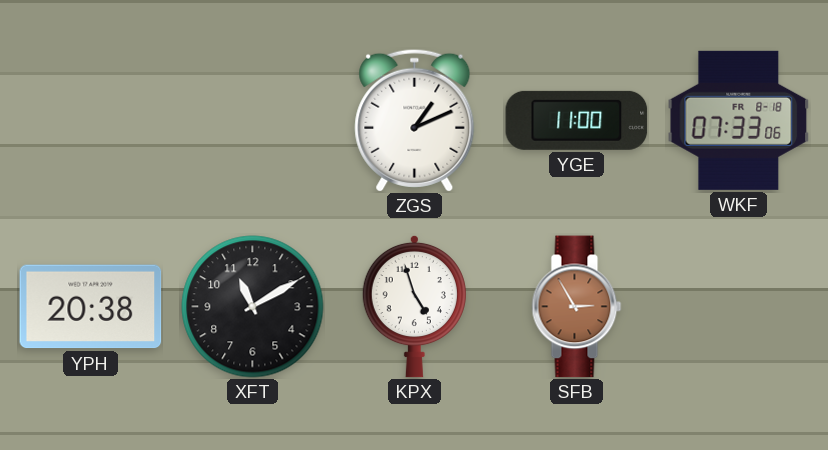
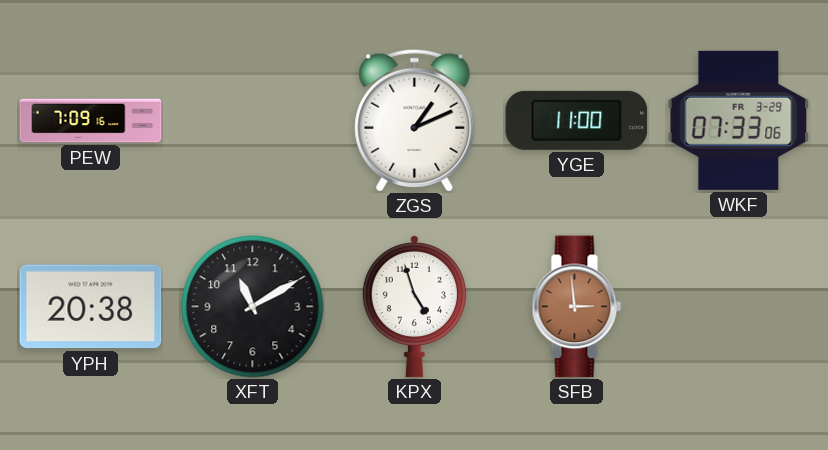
PEW: none -> 7:09
WKF date: FR 8-18 -> FR 3-29
SFB: 2:55 -> 2:59
